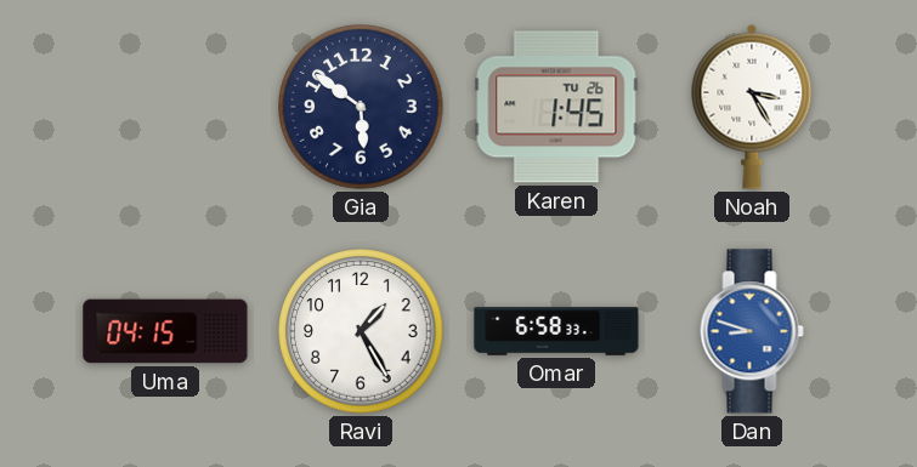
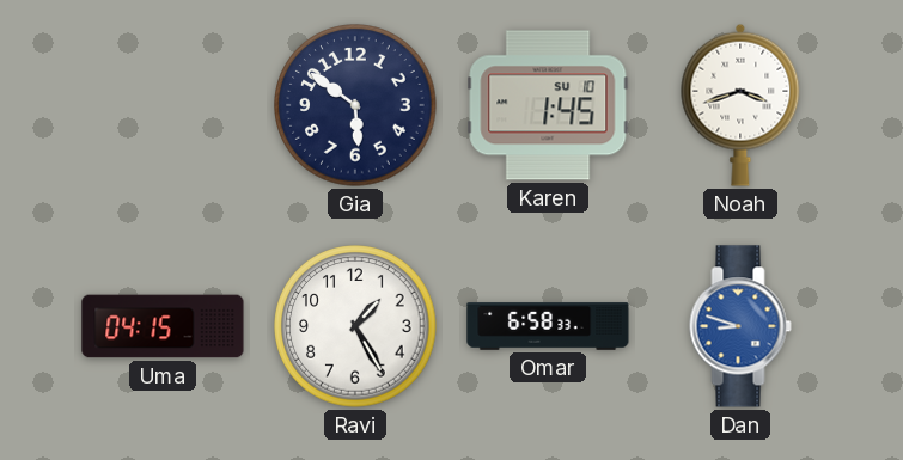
Karen date: TU 26 -> SU 10
Noah: 3:25 -> 3:42
